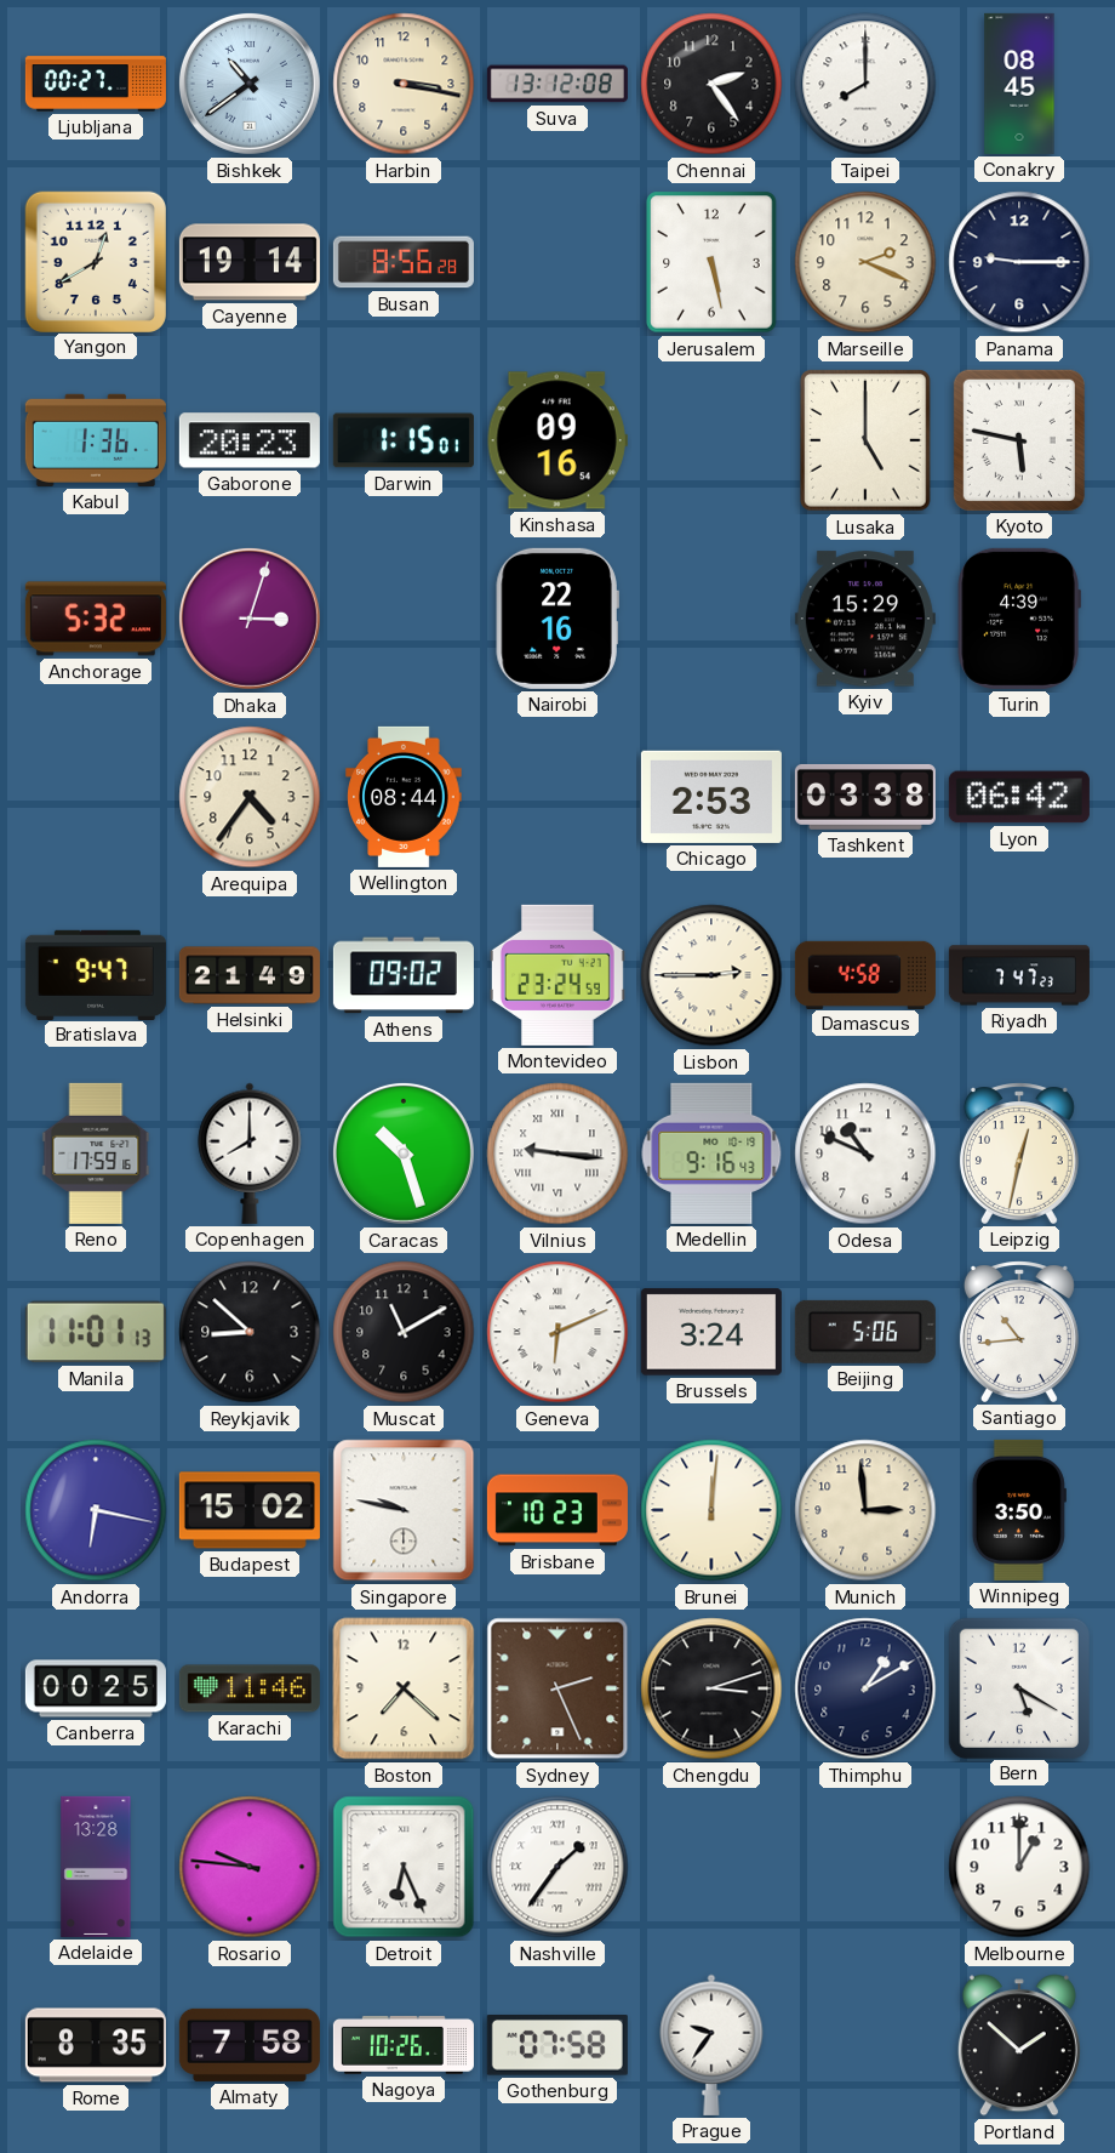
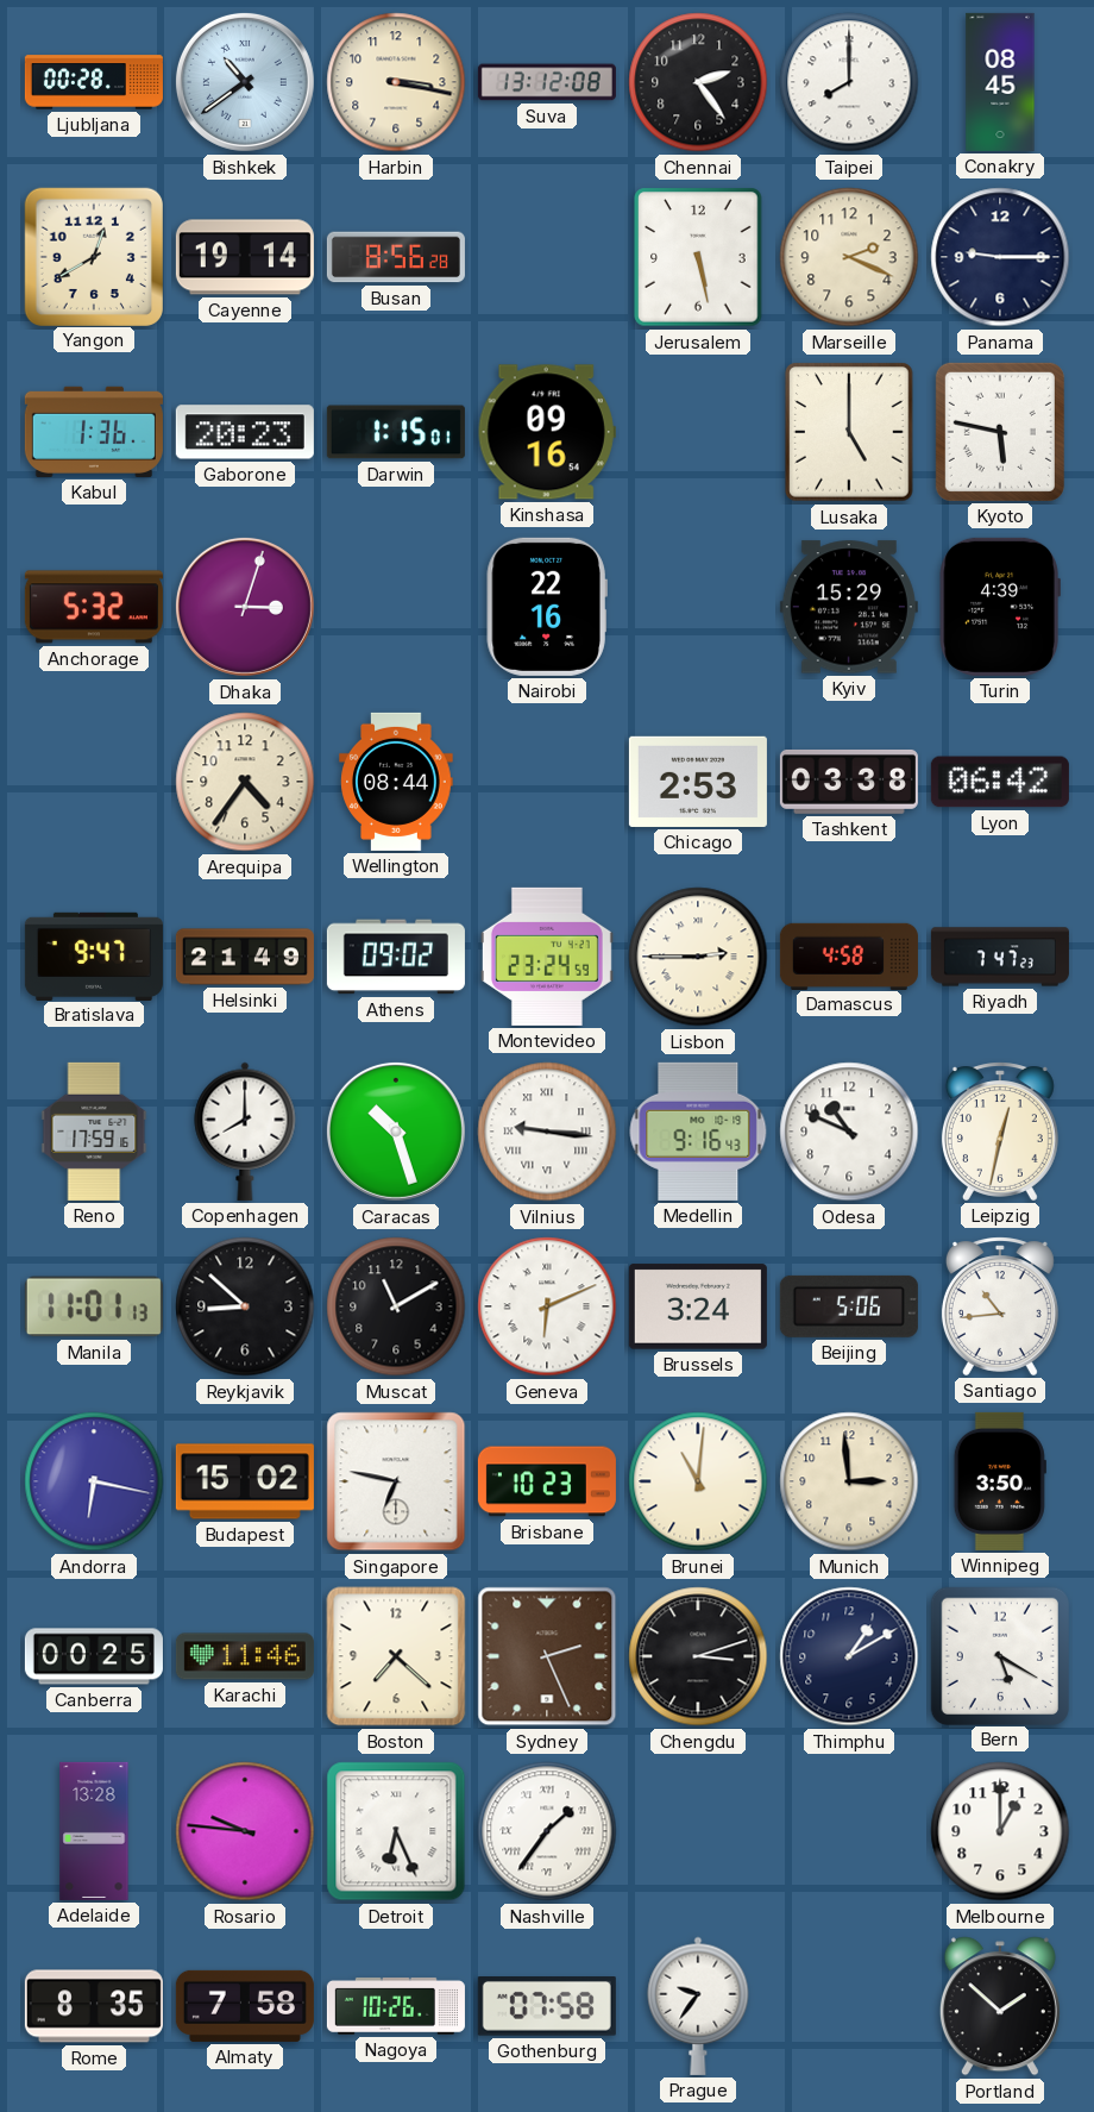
Ljubljana: 00:27 -> 00:28
Singapore: 9:47 -> 6:47
Brunei: 12:01 -> 11:01
